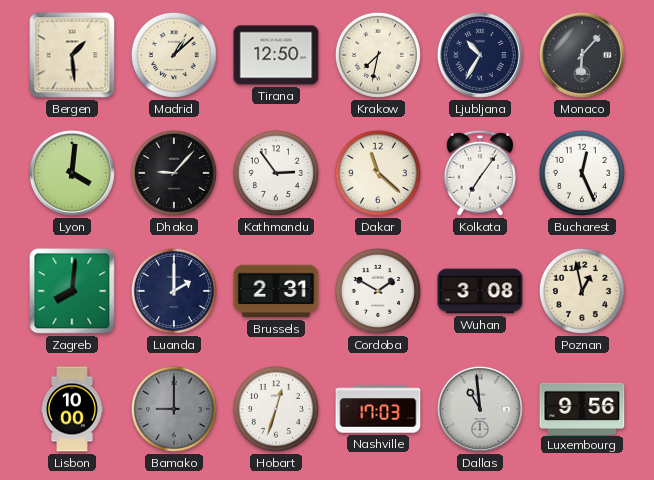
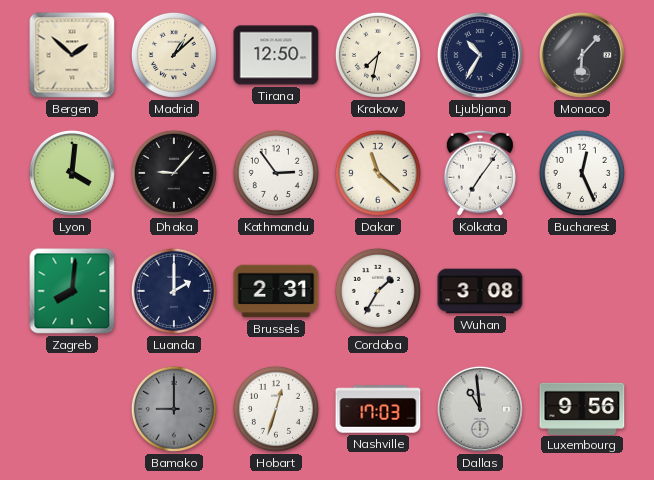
Bergen: 1:29 -> 1:52
Cordoba: 1:50 -> 1:35
Poznan: 12:58 -> none
Lisbon: 10:00 -> none
